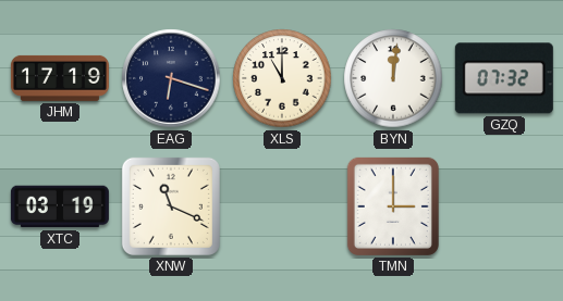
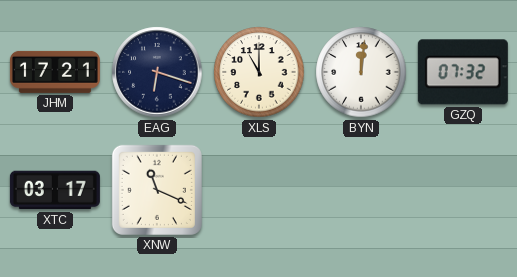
JHM: 17:19 -> 17:21
XTC: 03:19 -> 03:17
TMN: 3:00 -> none
